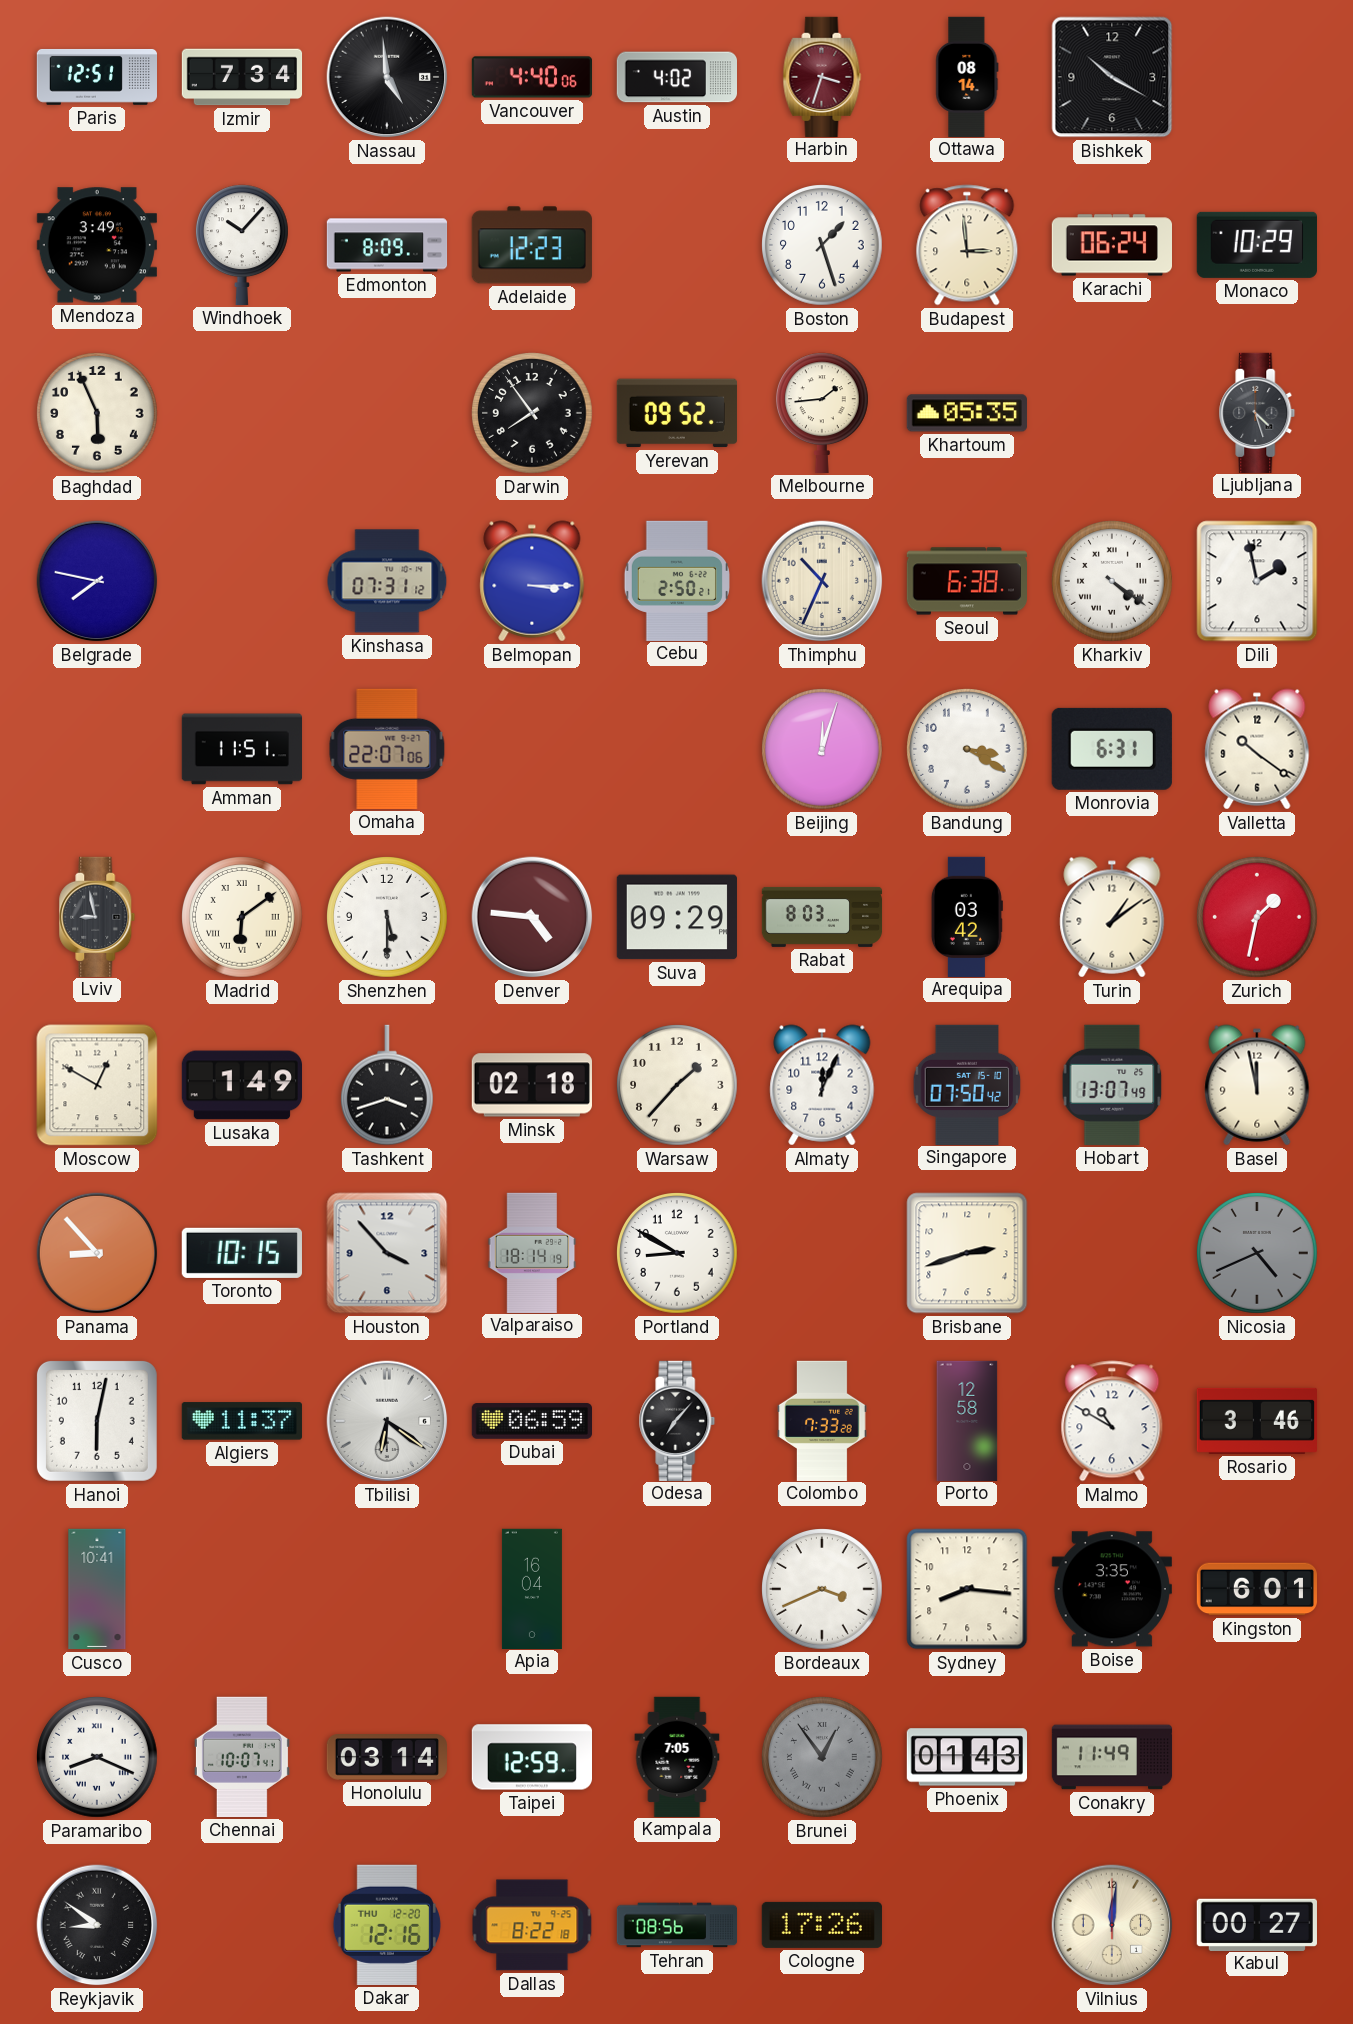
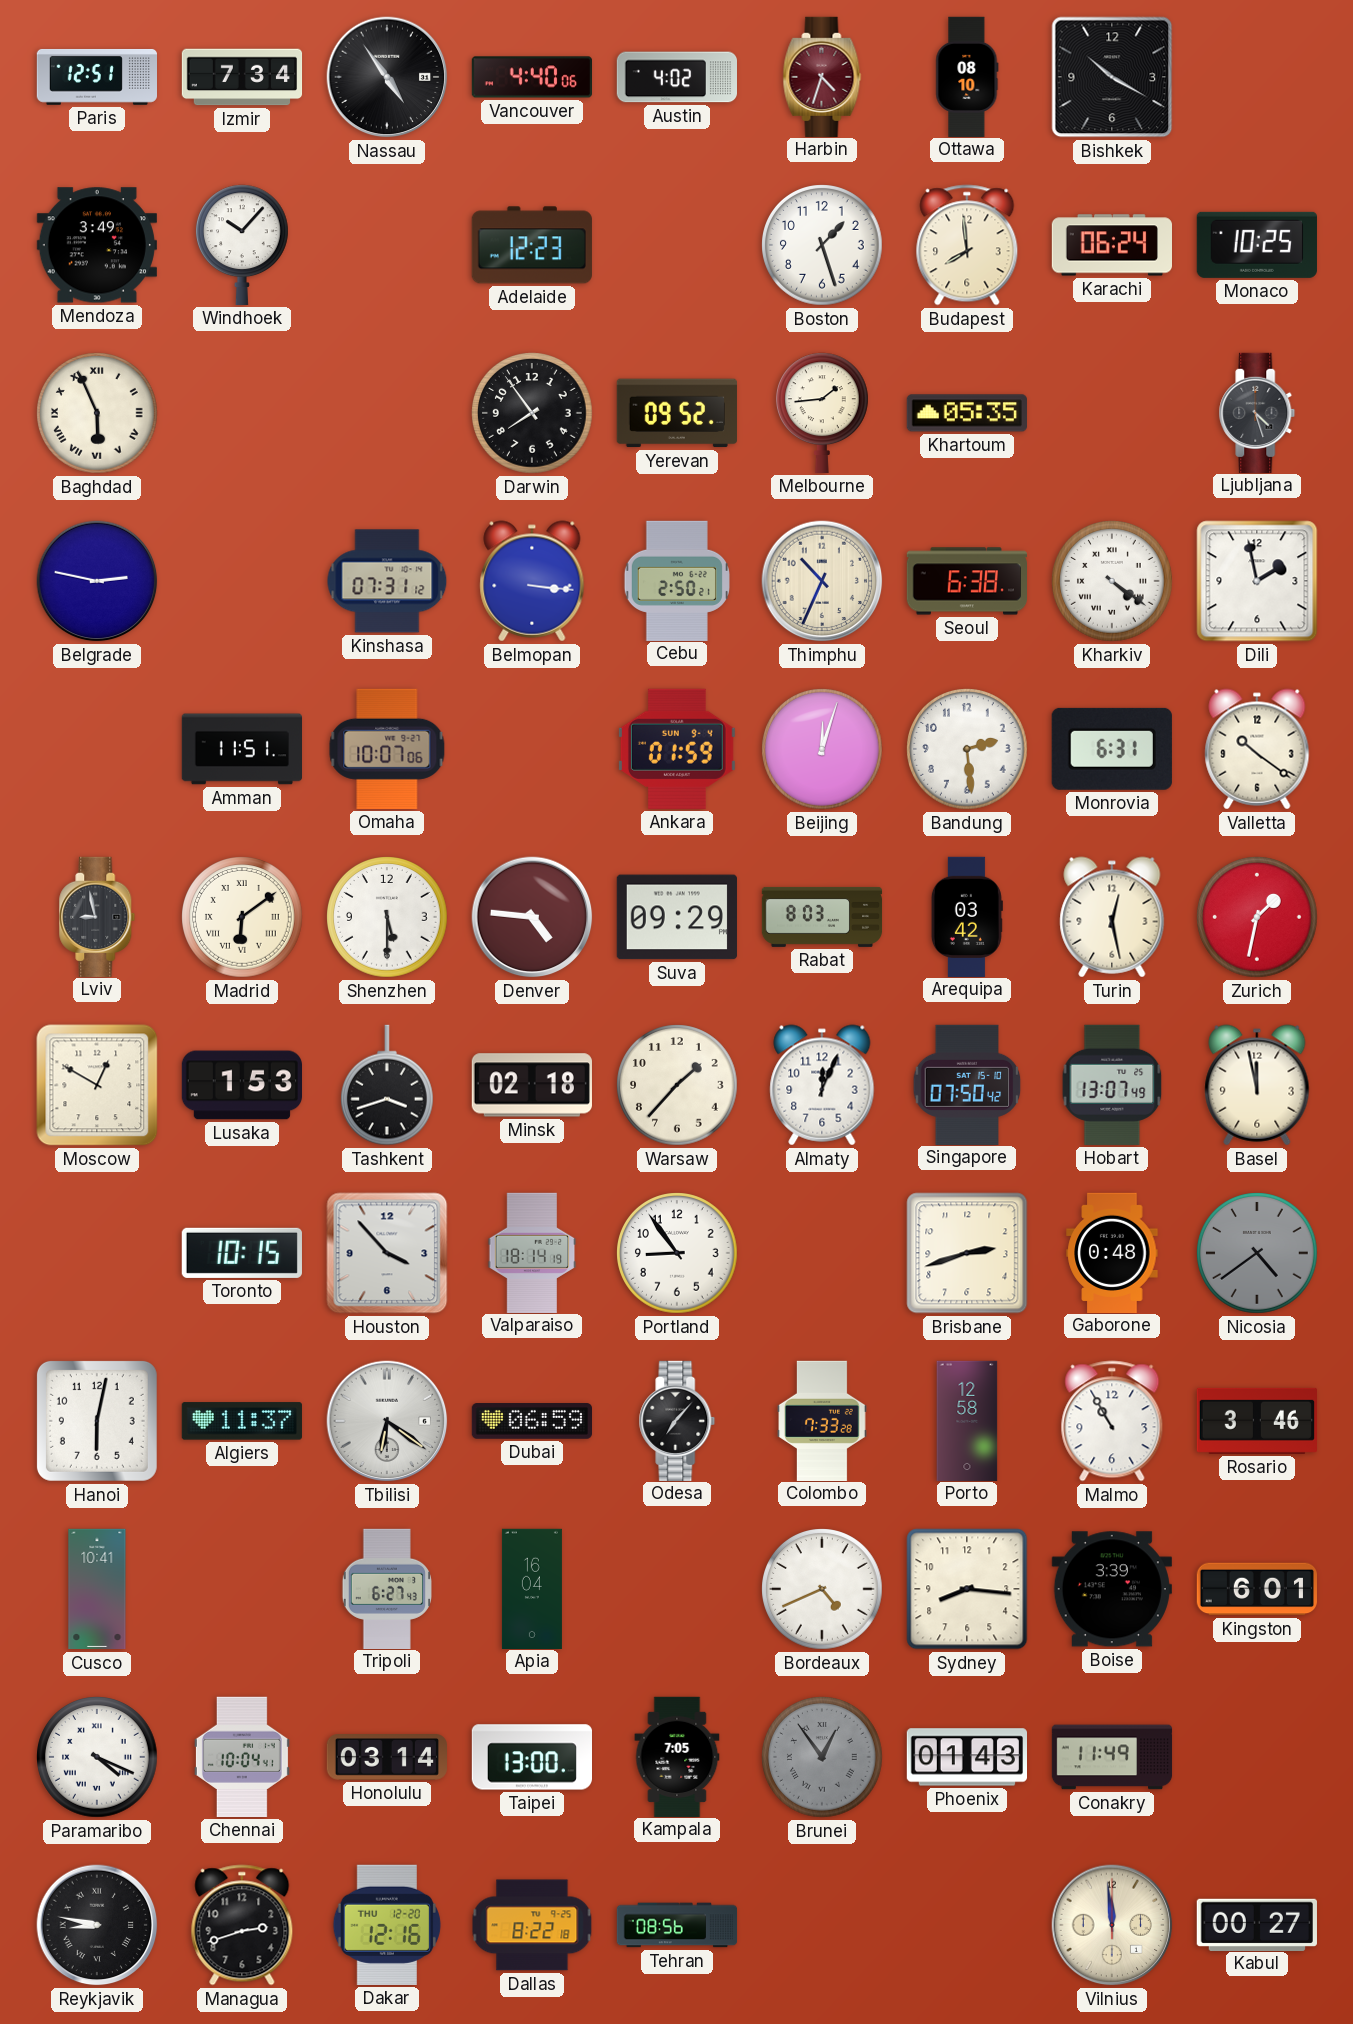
Nassau: 4:59 -> 4:54
Harbin: 3:33 -> 4:33
Ottawa: 08:14 -> 08:10
Edmonton: 8:09 -> none
Budapest: 2:59 -> 7:59
Monaco: 10:29 -> 10:25
Baghdad numerals: Arabic -> Roman
Belgrade: 7:47 -> 2:47
Belmopan: 3:15 -> 3:16
Omaha: 22:07 -> 10:07
Ankara: none -> 01:59
Bandung: 3:20 -> 2:29
Turin: 1:09 -> 12:28
Lusaka: 1:49 -> 1:53
Panama: 8:53 -> none
Portland: 8:50 -> 8:54
Gaborone: none -> 0:48
Nicosia: 4:41 -> 4:39
Malmo: 10:50 -> 10:55
Tripoli: none -> 6:27
Bordeaux: 3:41 -> 4:41
Boise: 3:35 -> 3:39
Paramaribo: 8:19 -> 4:19
Chennai: 10:07 -> 10:04
Taipei: 12:59 -> 13:00
Reykjavik: 8:51 -> 8:47
Managua: none -> 2:42
Cologne: 17:26 -> none
Vilnius: 12:01 -> 11:59
